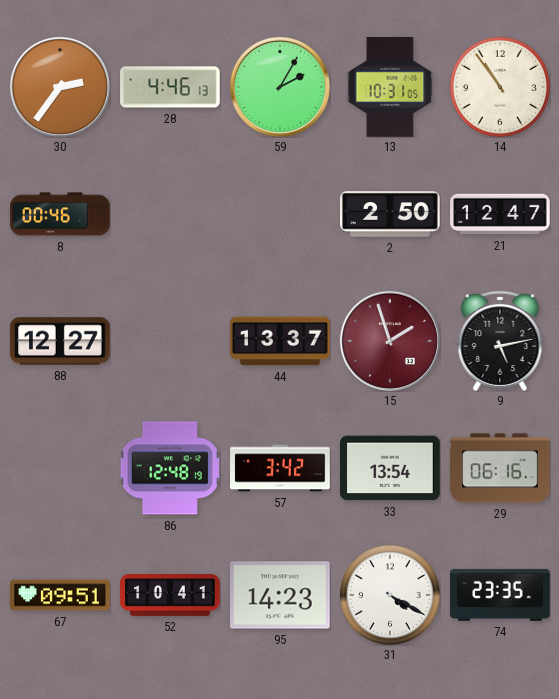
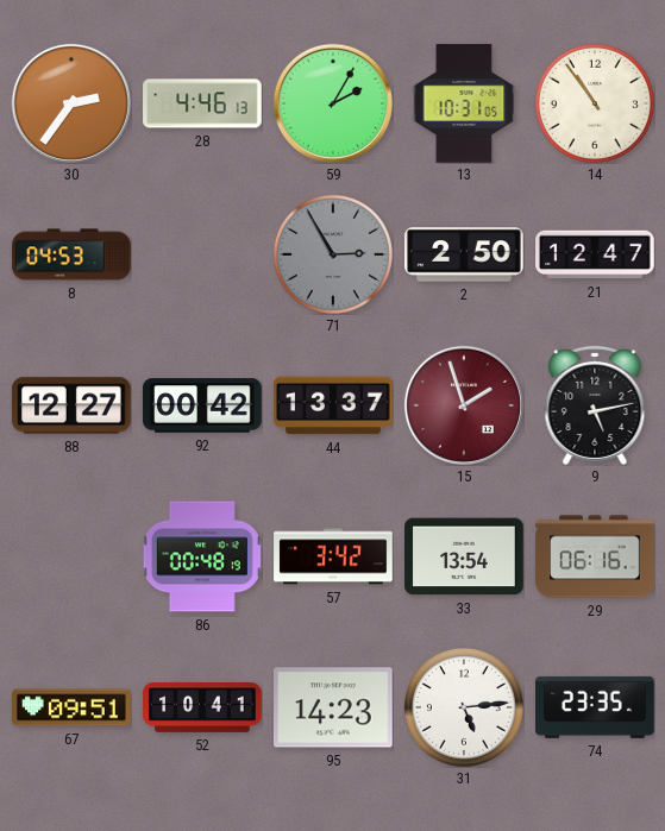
8: 00:46 -> 04:53
71: none -> 2:55
92: none -> 00:42
86: 12:48 -> 00:48
31: 4:20 -> 5:14
